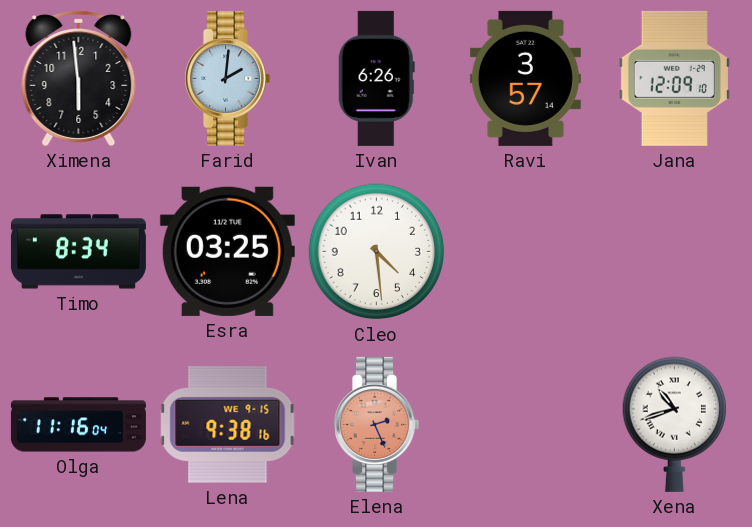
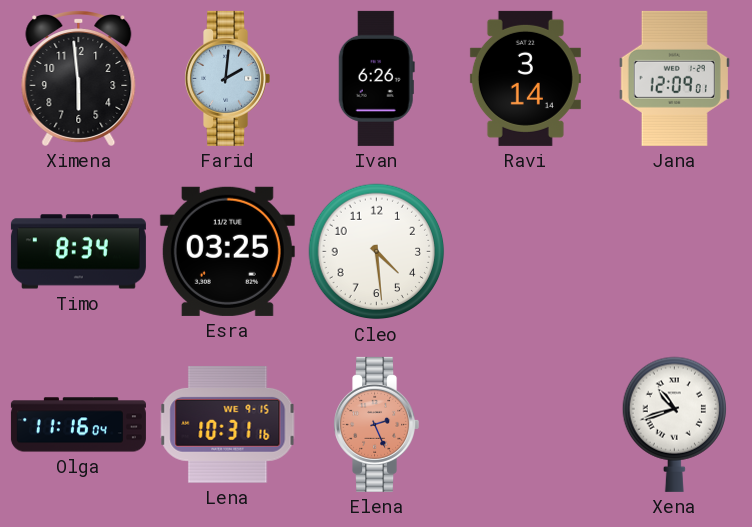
Ravi: 3:57 -> 3:14
Jana: 12:09:10 -> 12:09:01
Lena: 9:38 -> 10:31
